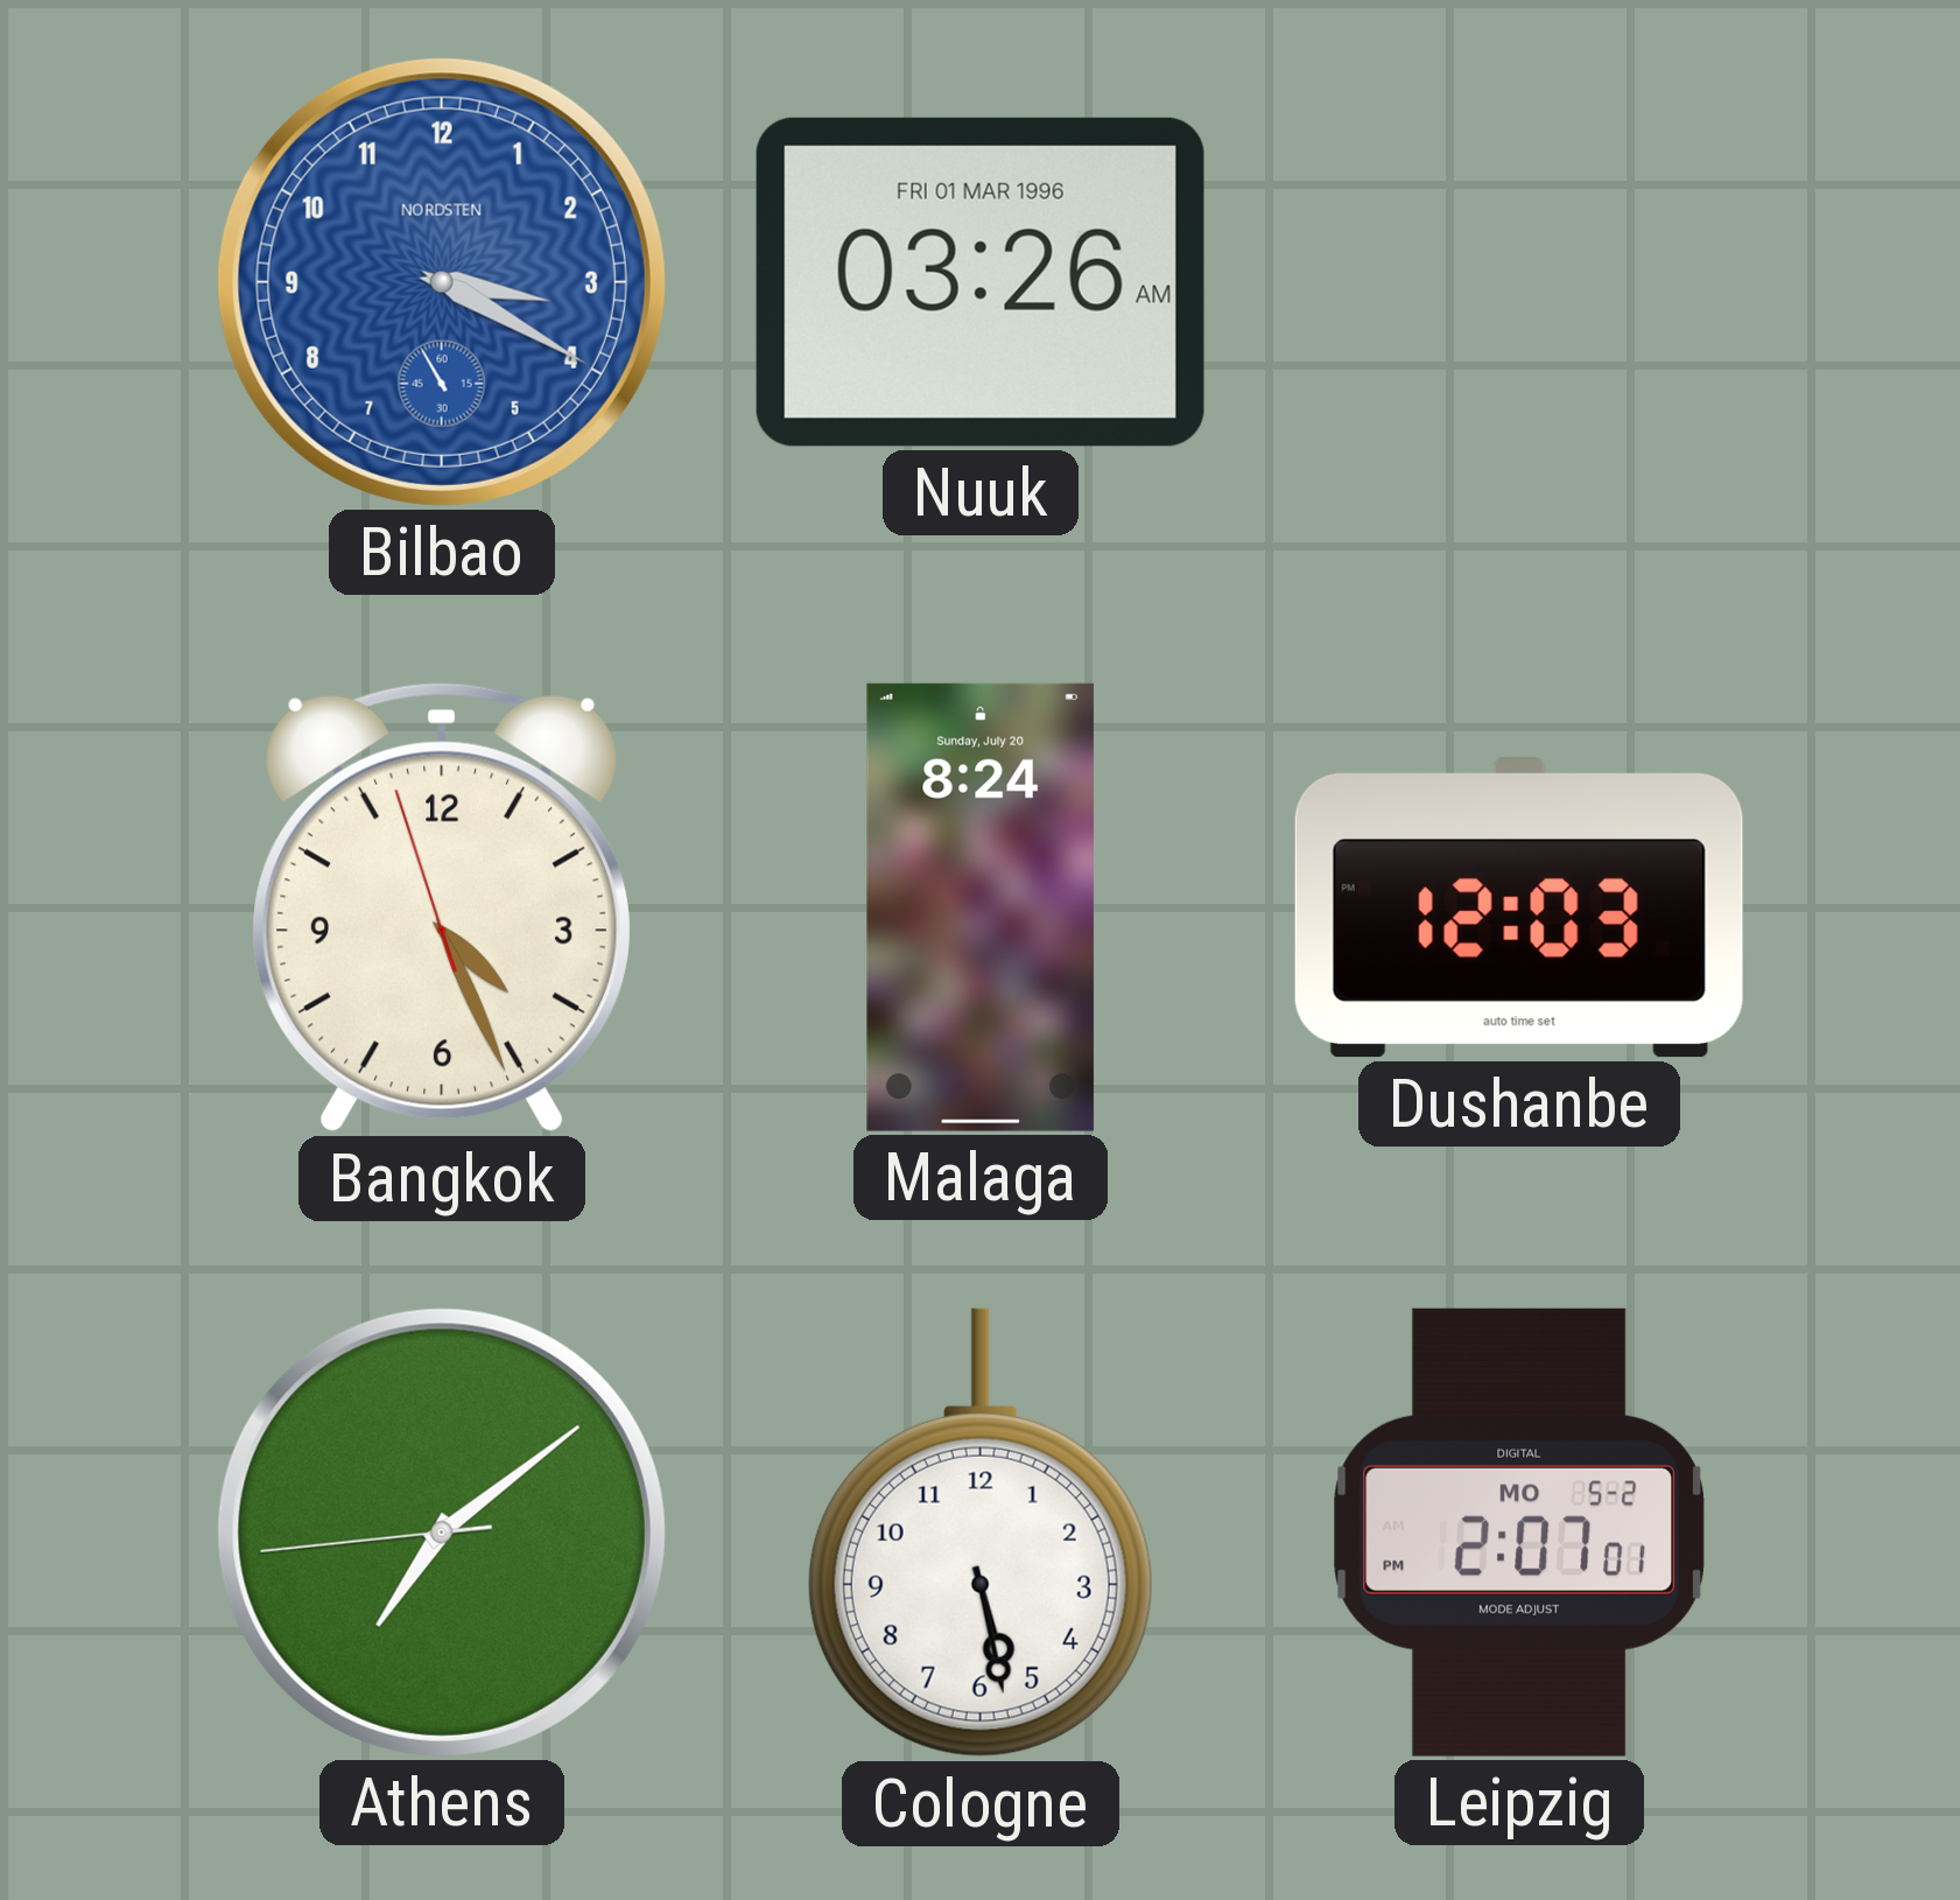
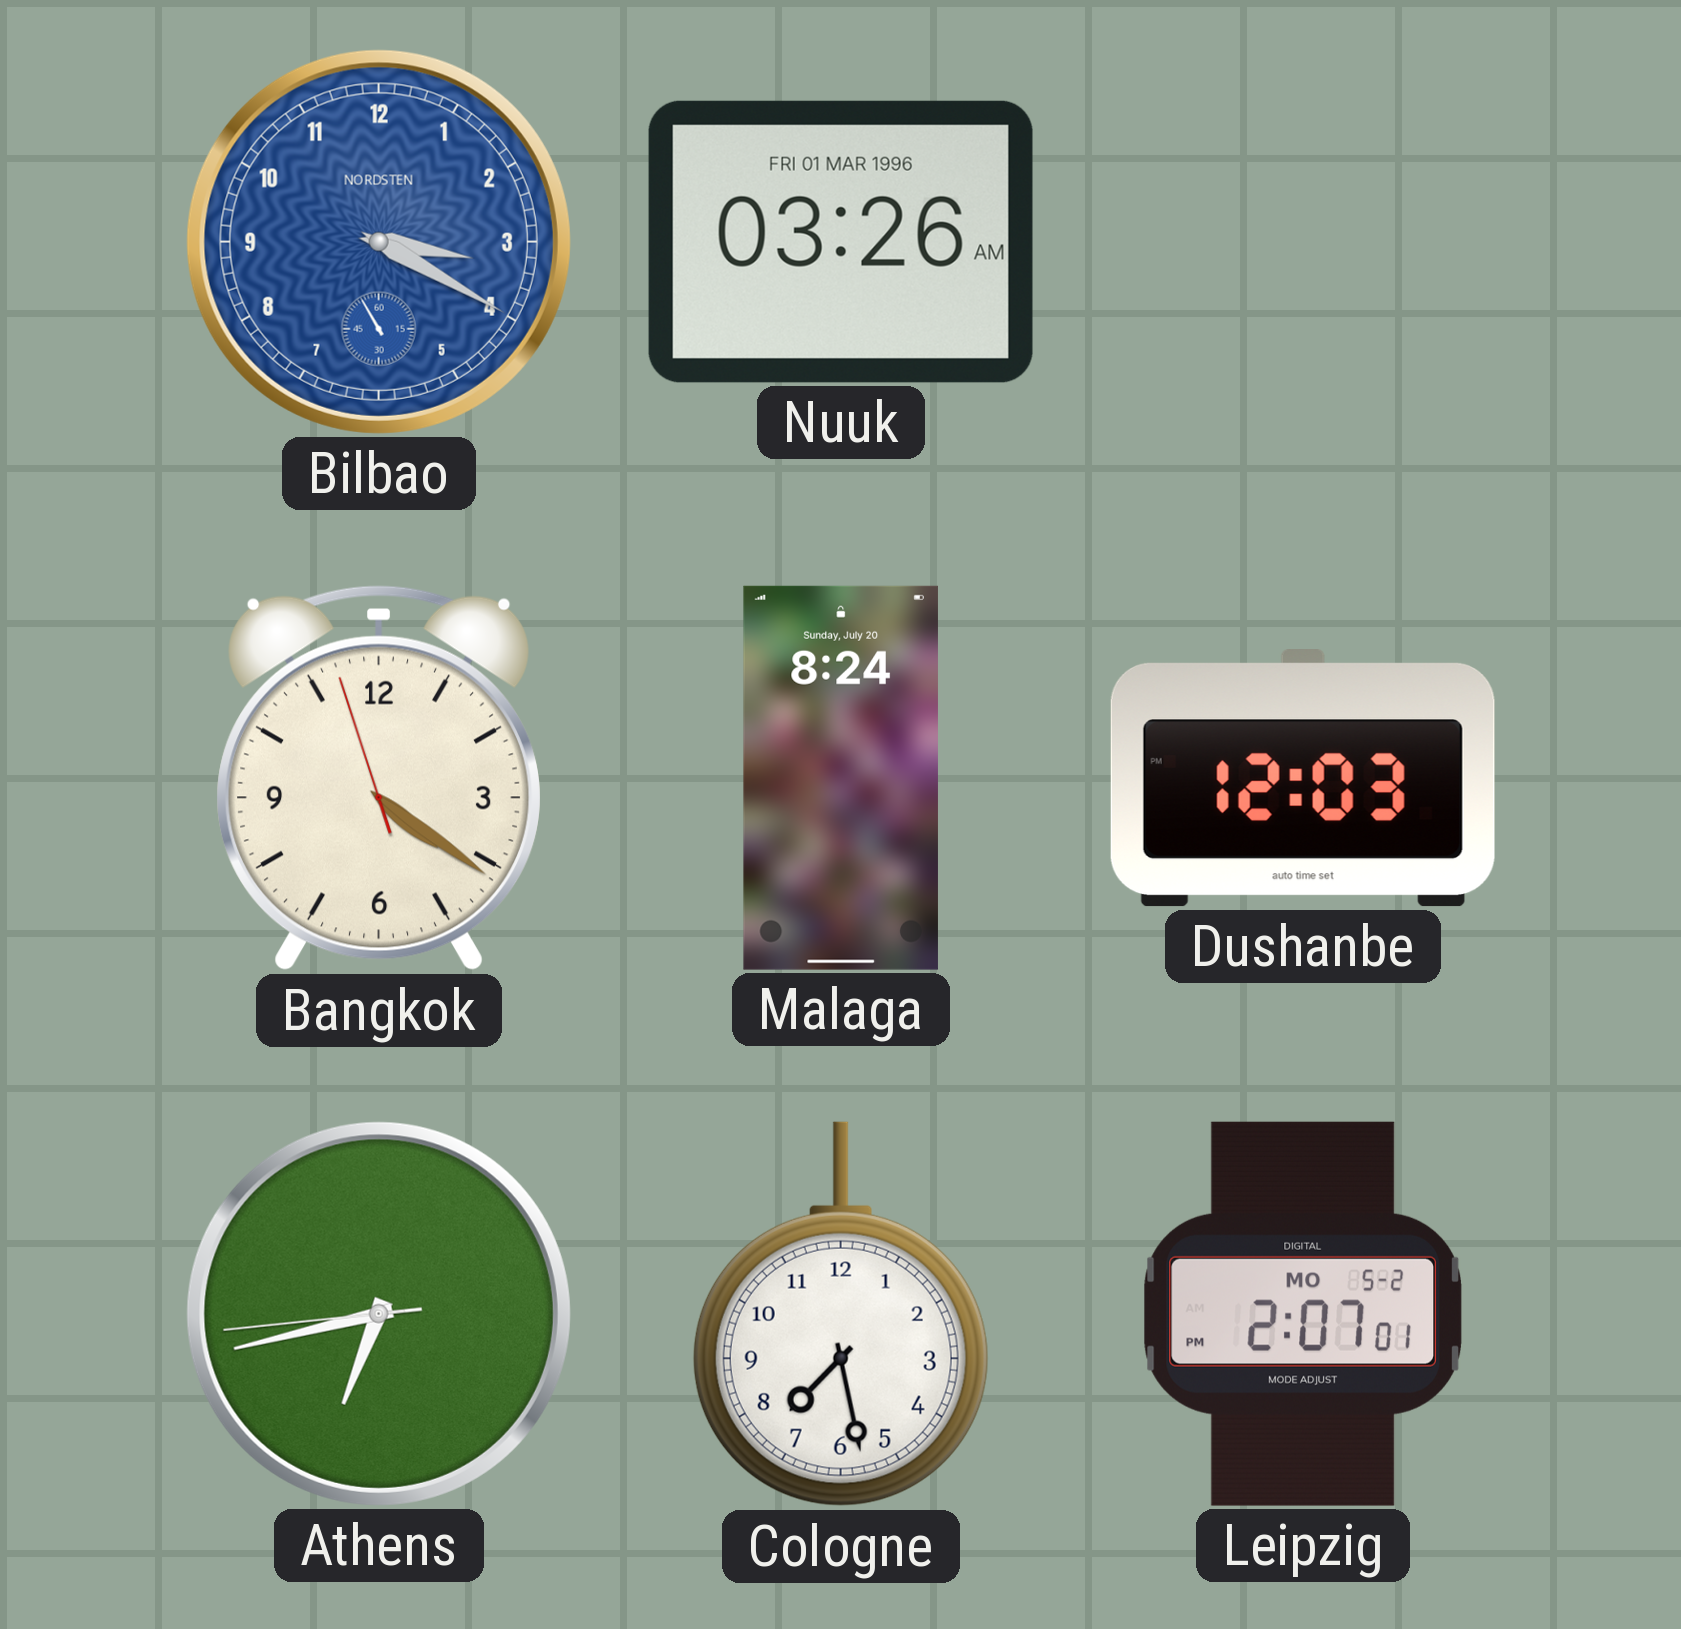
Bangkok: 4:25 -> 4:20
Athens: 7:08 -> 6:42
Cologne: 5:28 -> 7:28
